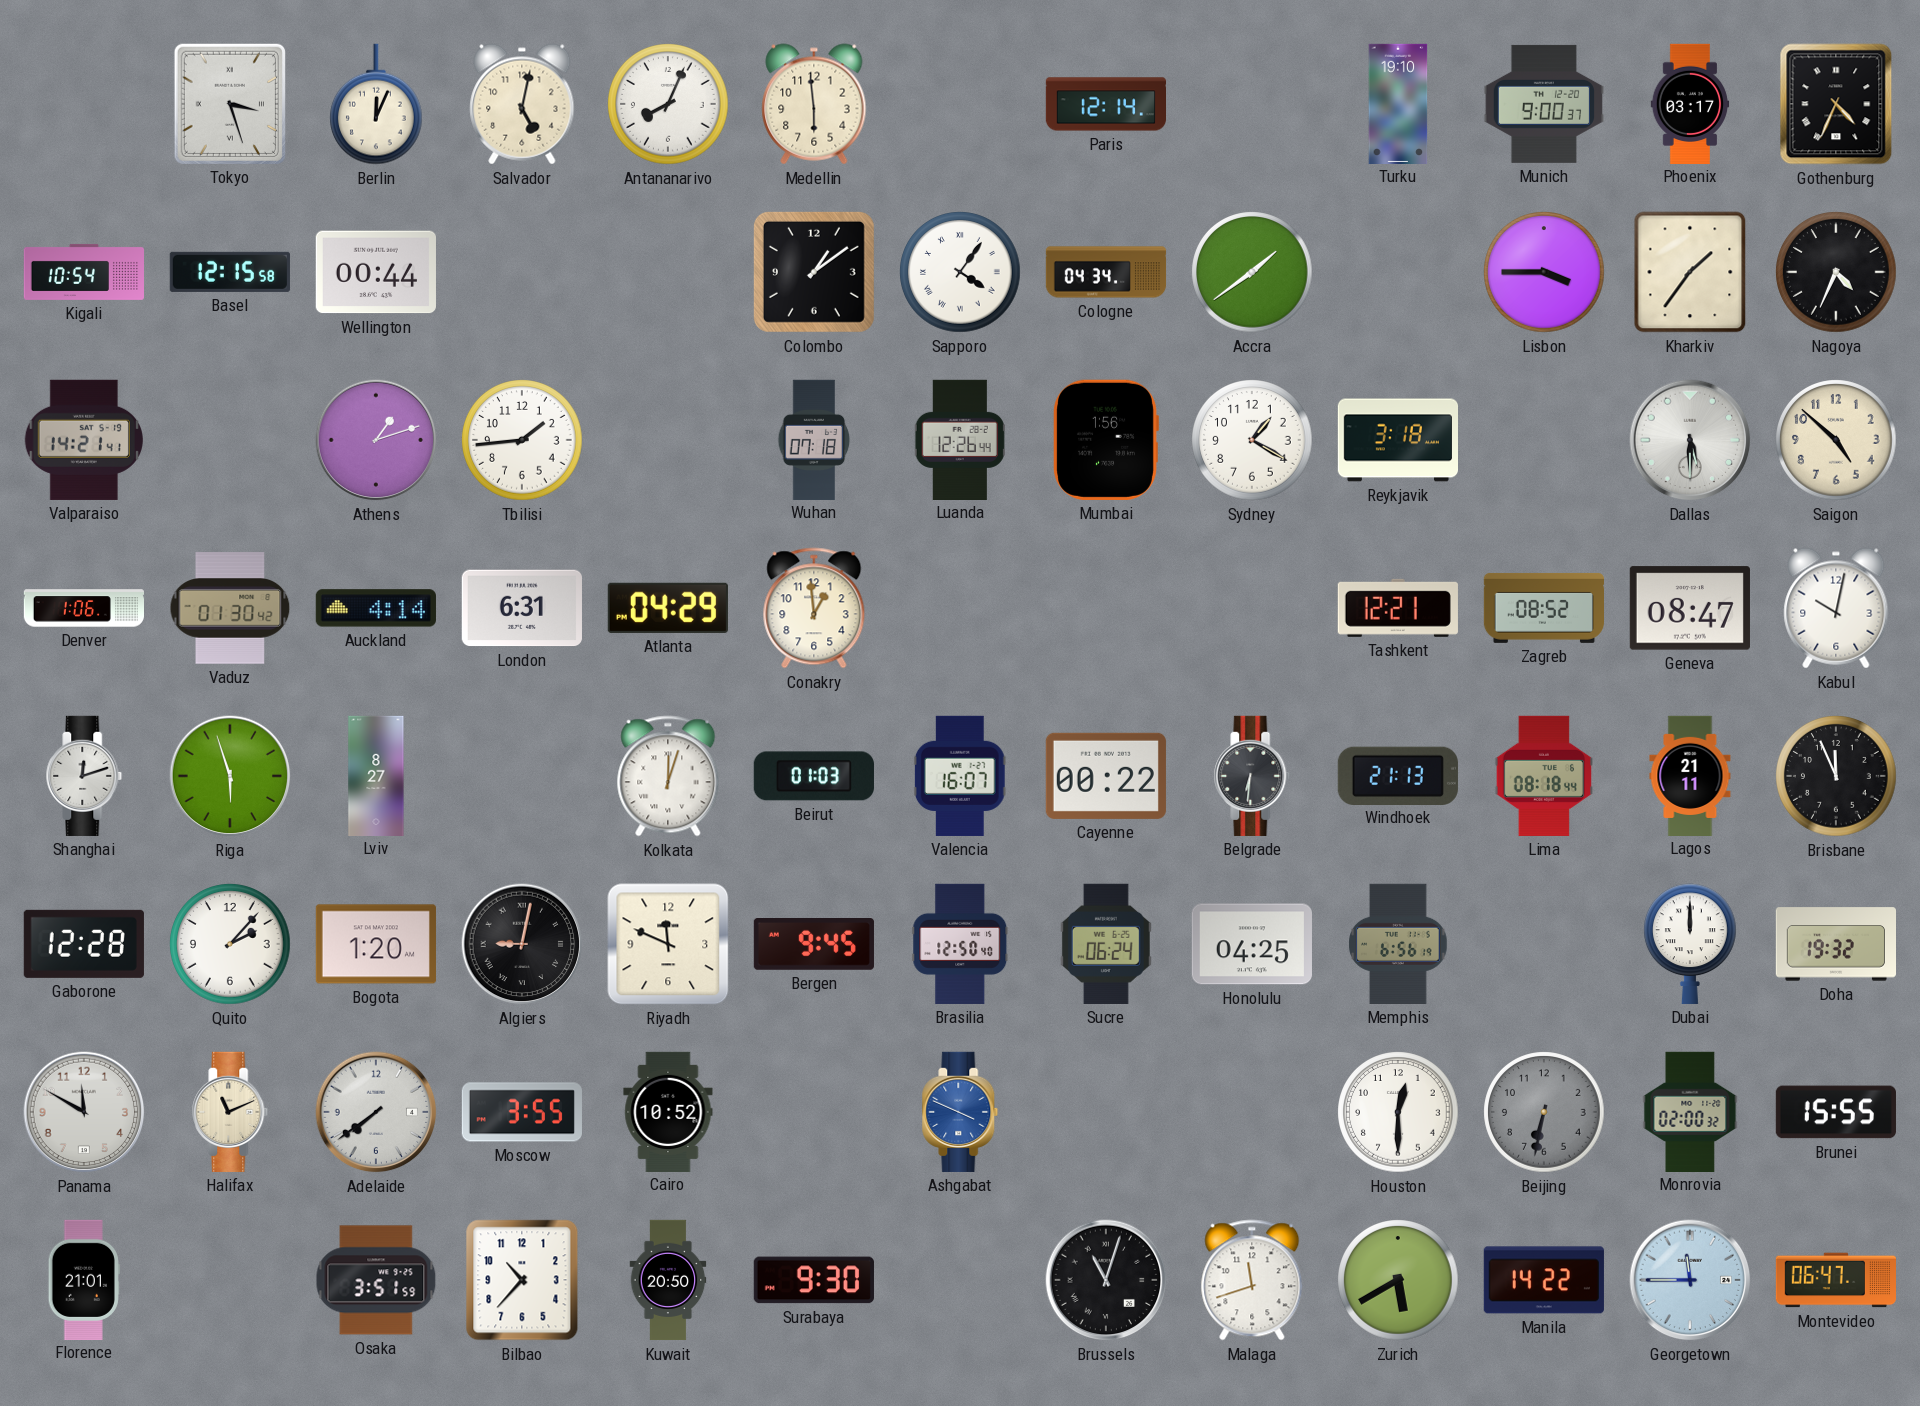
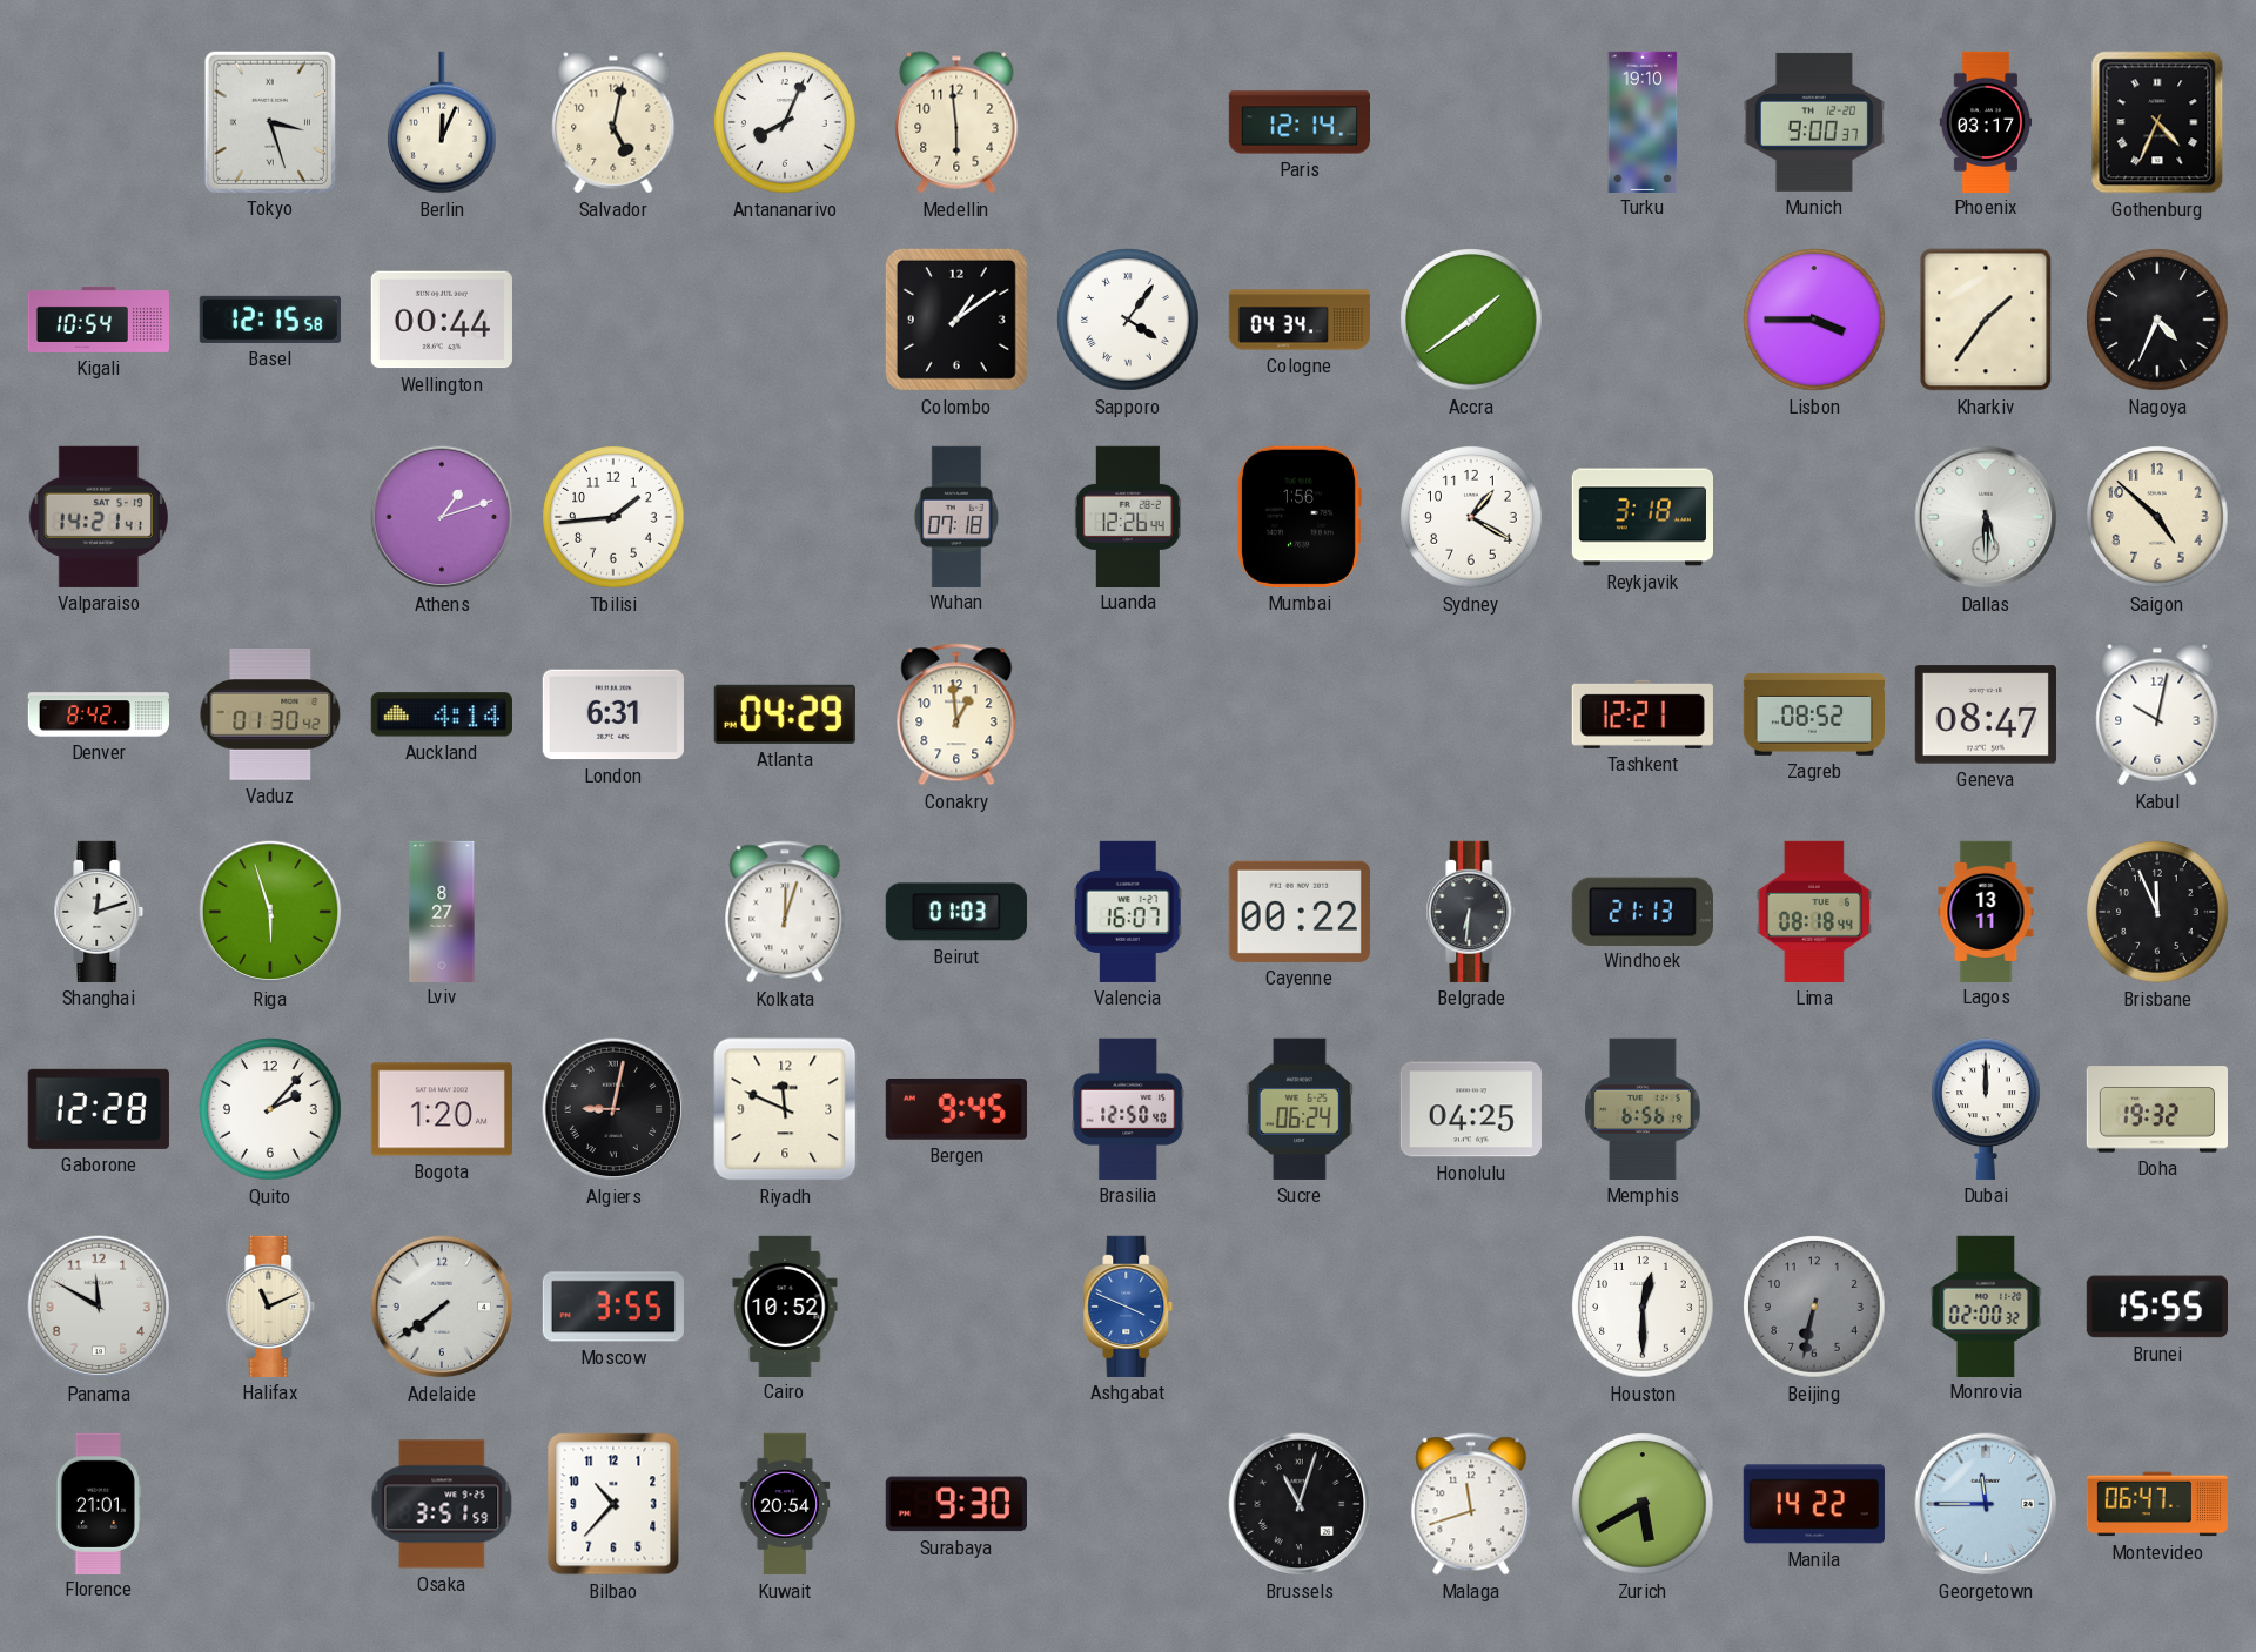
Denver: 1:06 -> 8:42
Lagos: 21:11 -> 13:11
Kuwait: 20:50 -> 20:54
